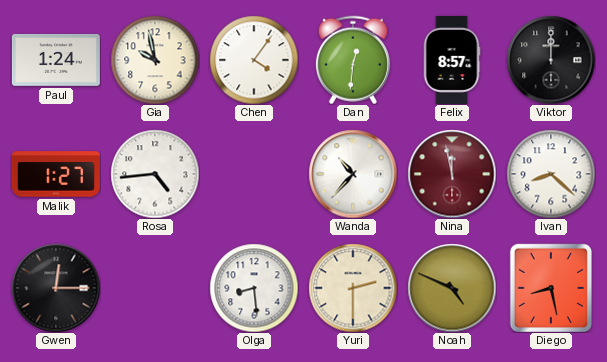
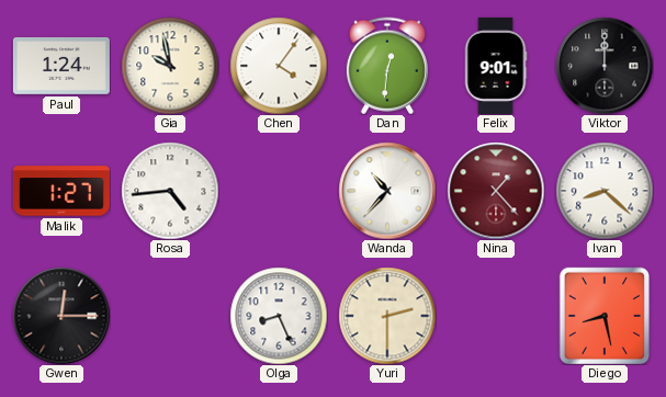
Felix: 8:57 -> 9:01
Nina: 11:58 -> 1:23
Olga: 8:29 -> 8:26
Noah: 4:49 -> none
